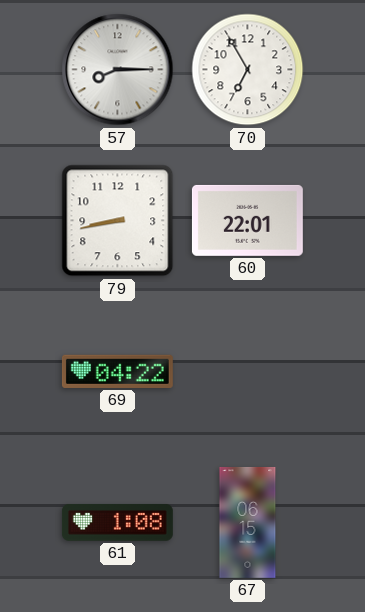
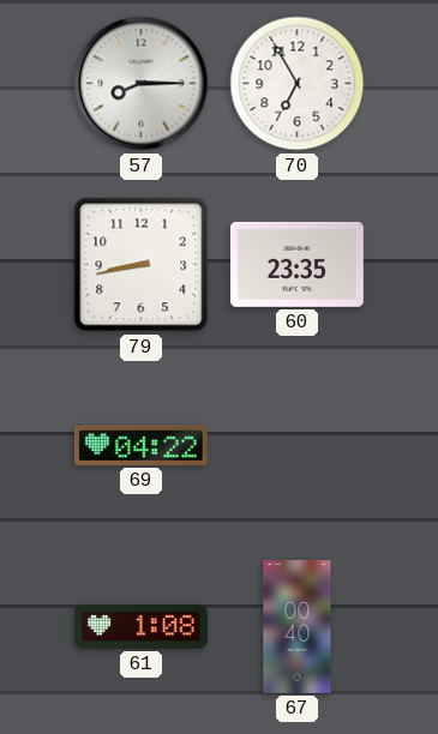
60: 22:01 -> 23:35
67: 06:15 -> 00:40
